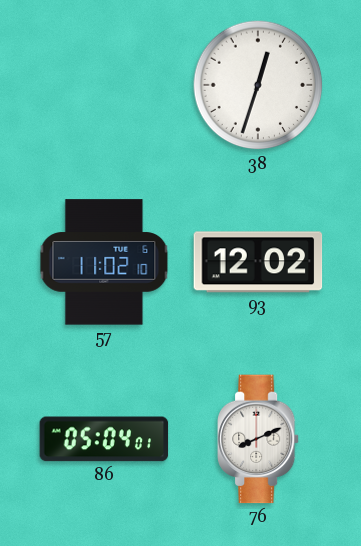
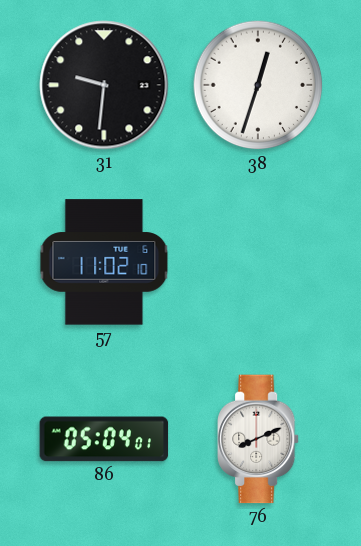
31: none -> 9:31
93: 12:02 -> none
